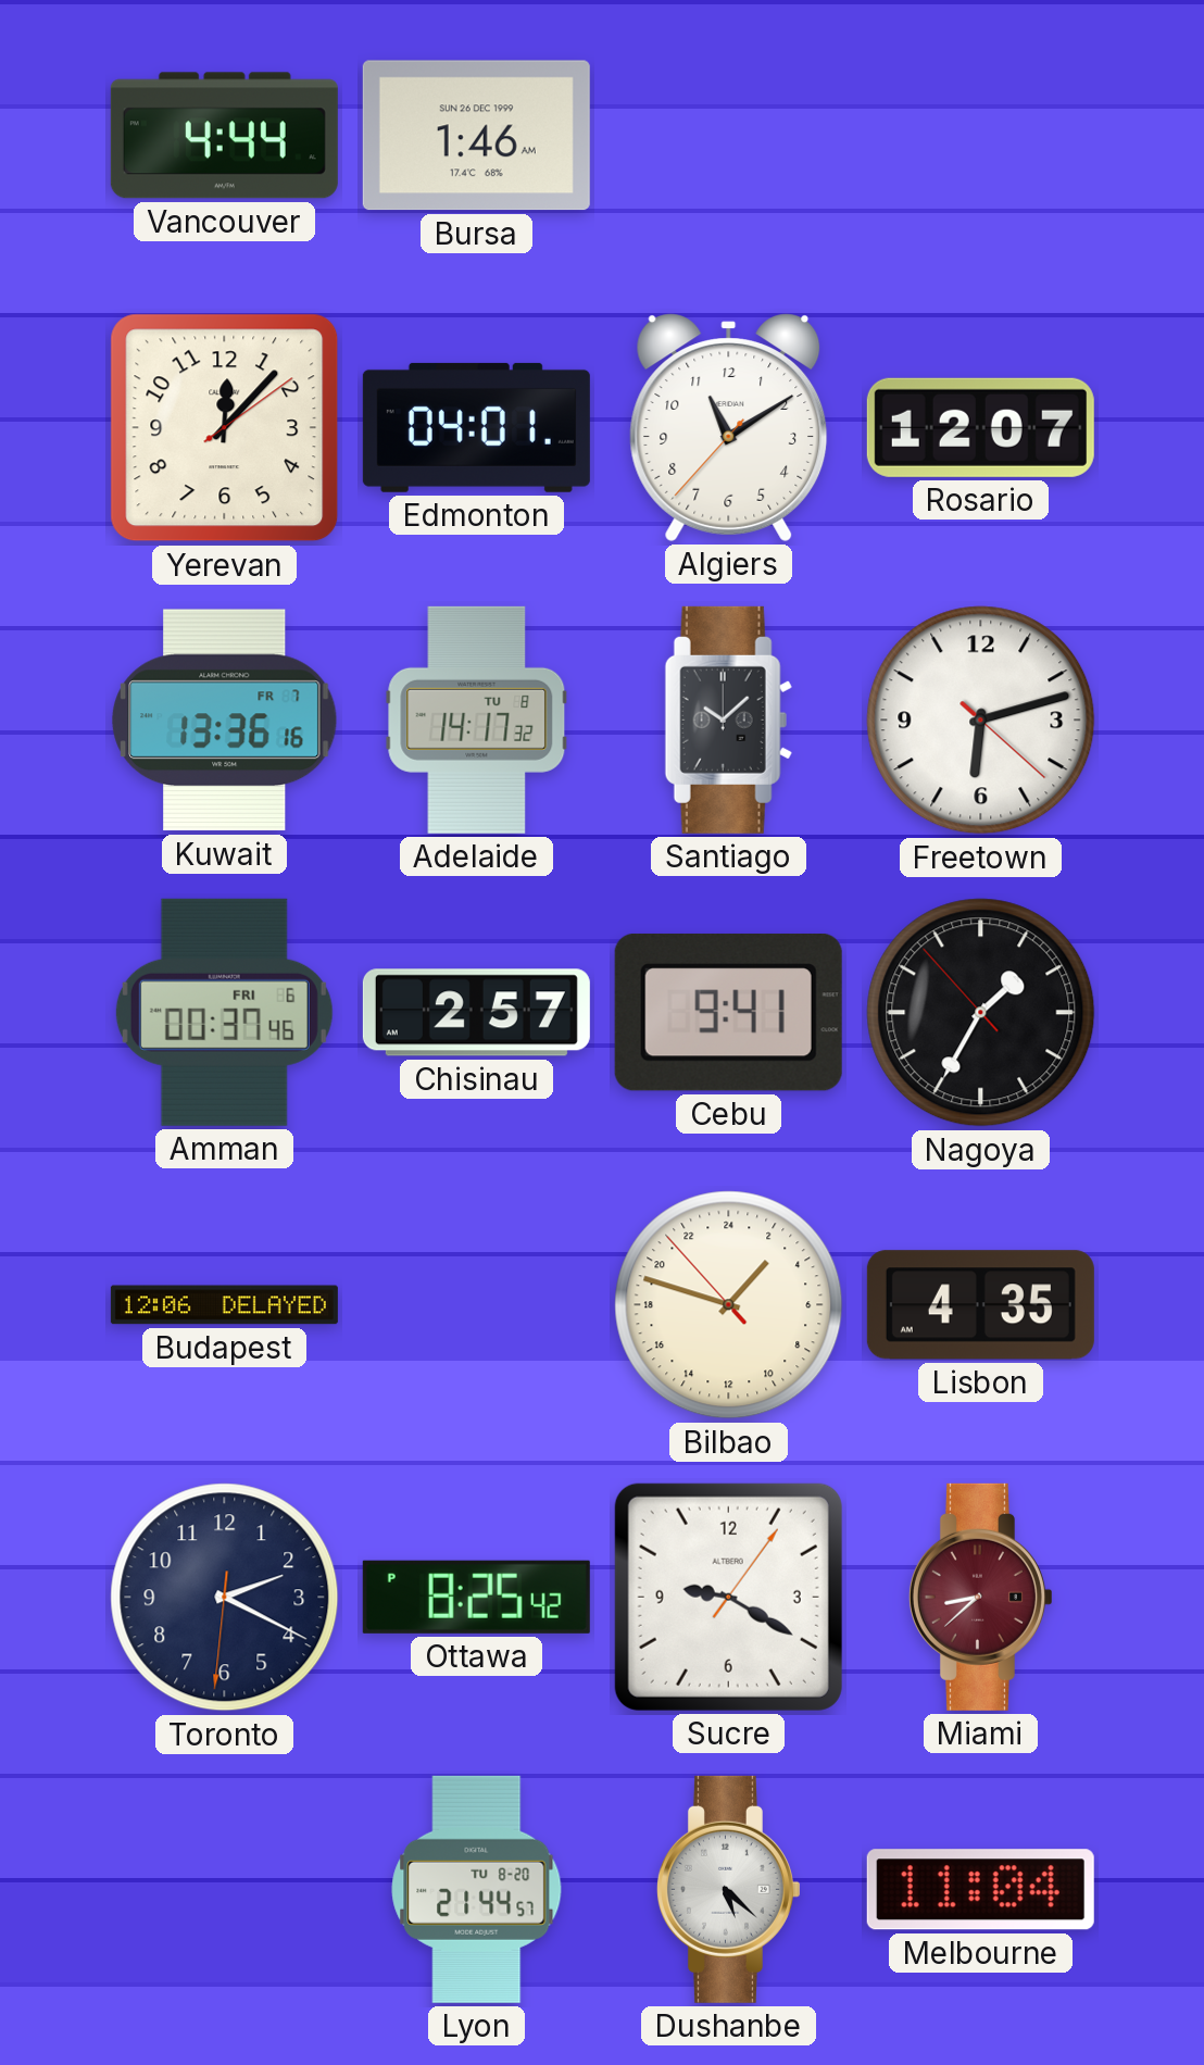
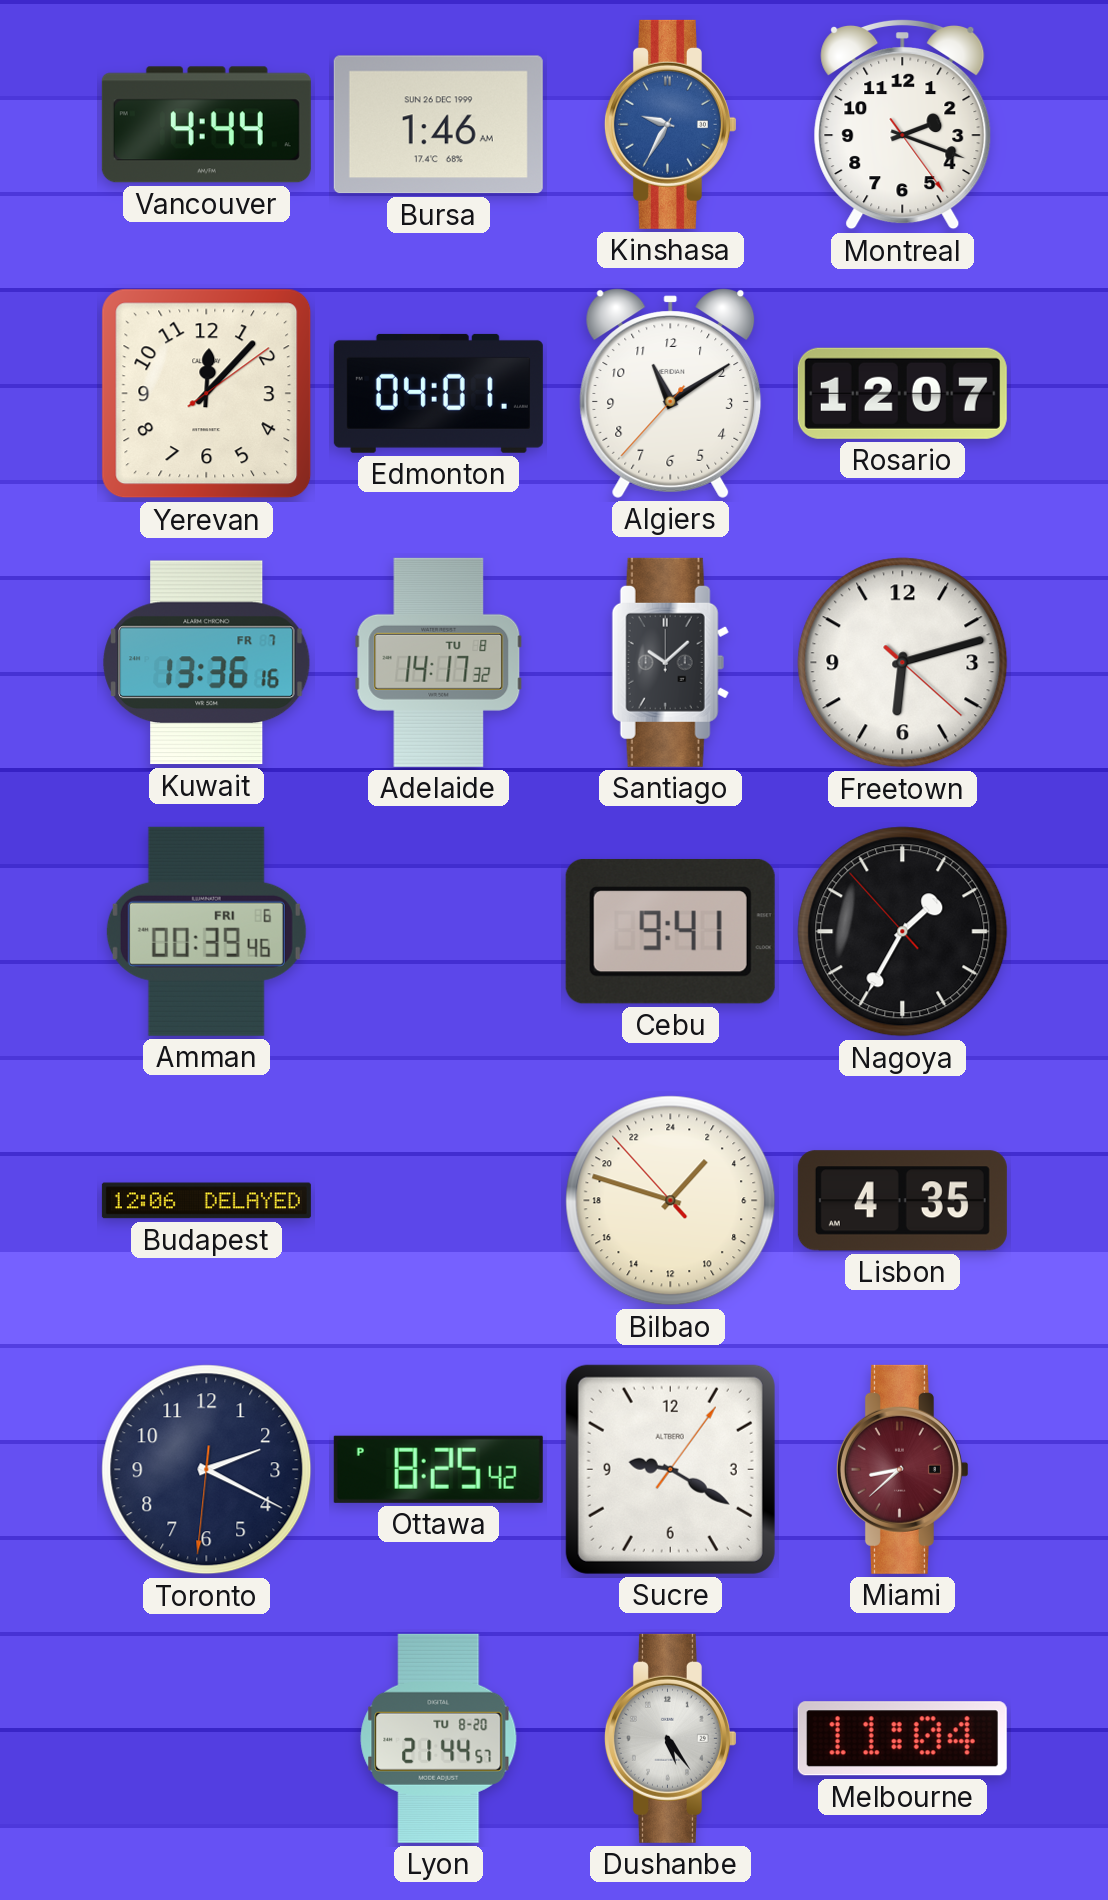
Kinshasa: none -> 9:35
Montreal: none -> 2:18
Amman: 00:37 -> 00:39
Chisinau: 2:57 -> none
Dushanbe: 5:22 -> 5:24
